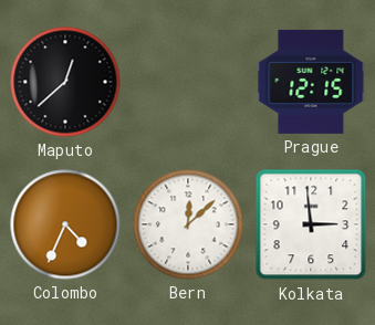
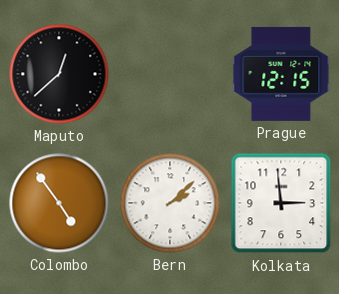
Colombo: 4:34 -> 4:54
Bern: 12:08 -> 2:08
